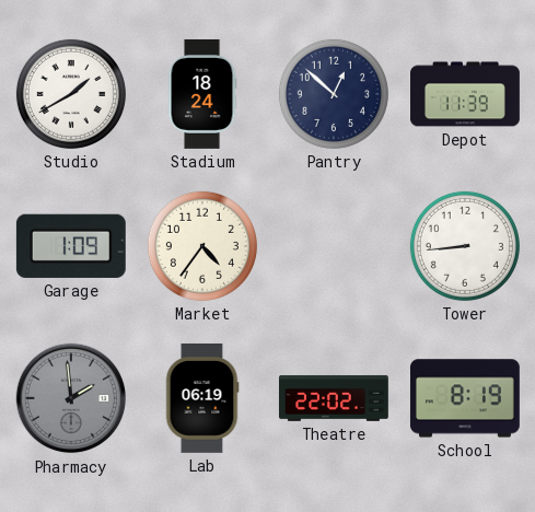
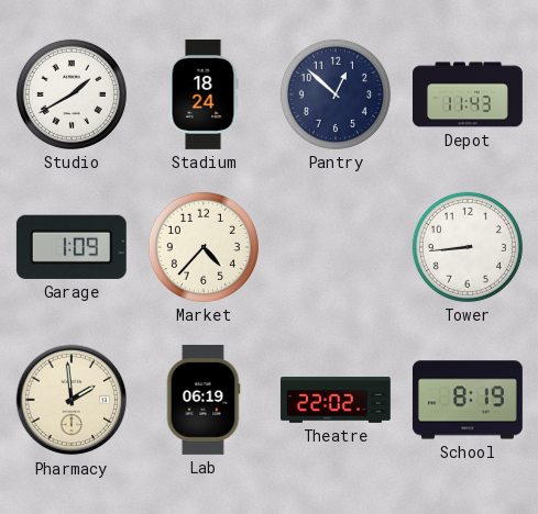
Depot: 11:39 -> 11:43
Market: 4:36 -> 4:37
Pharmacy dial: grey -> cream
